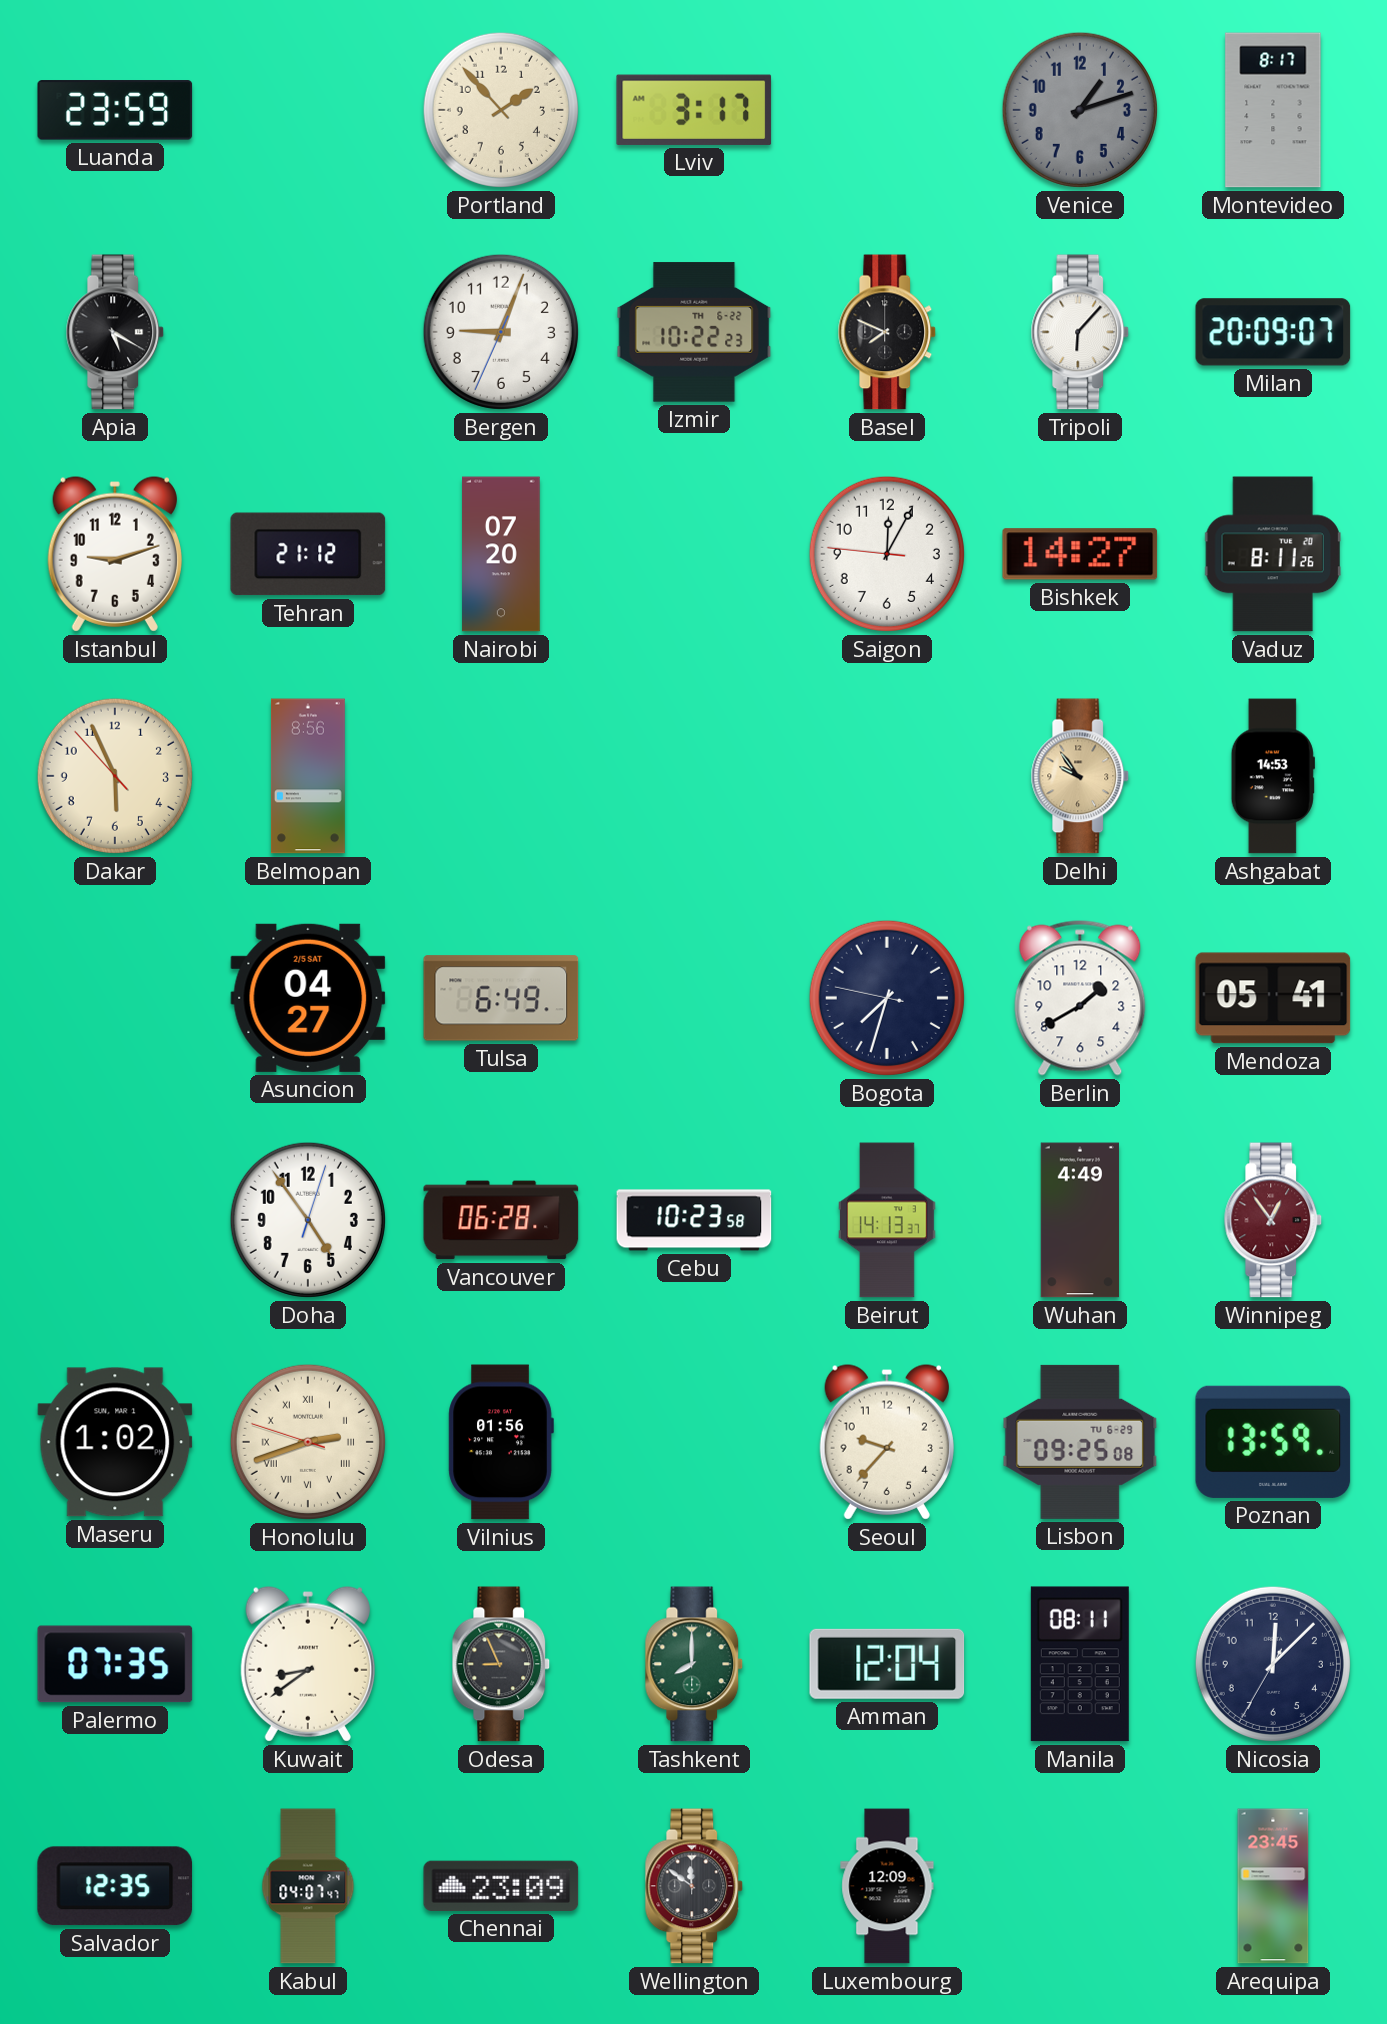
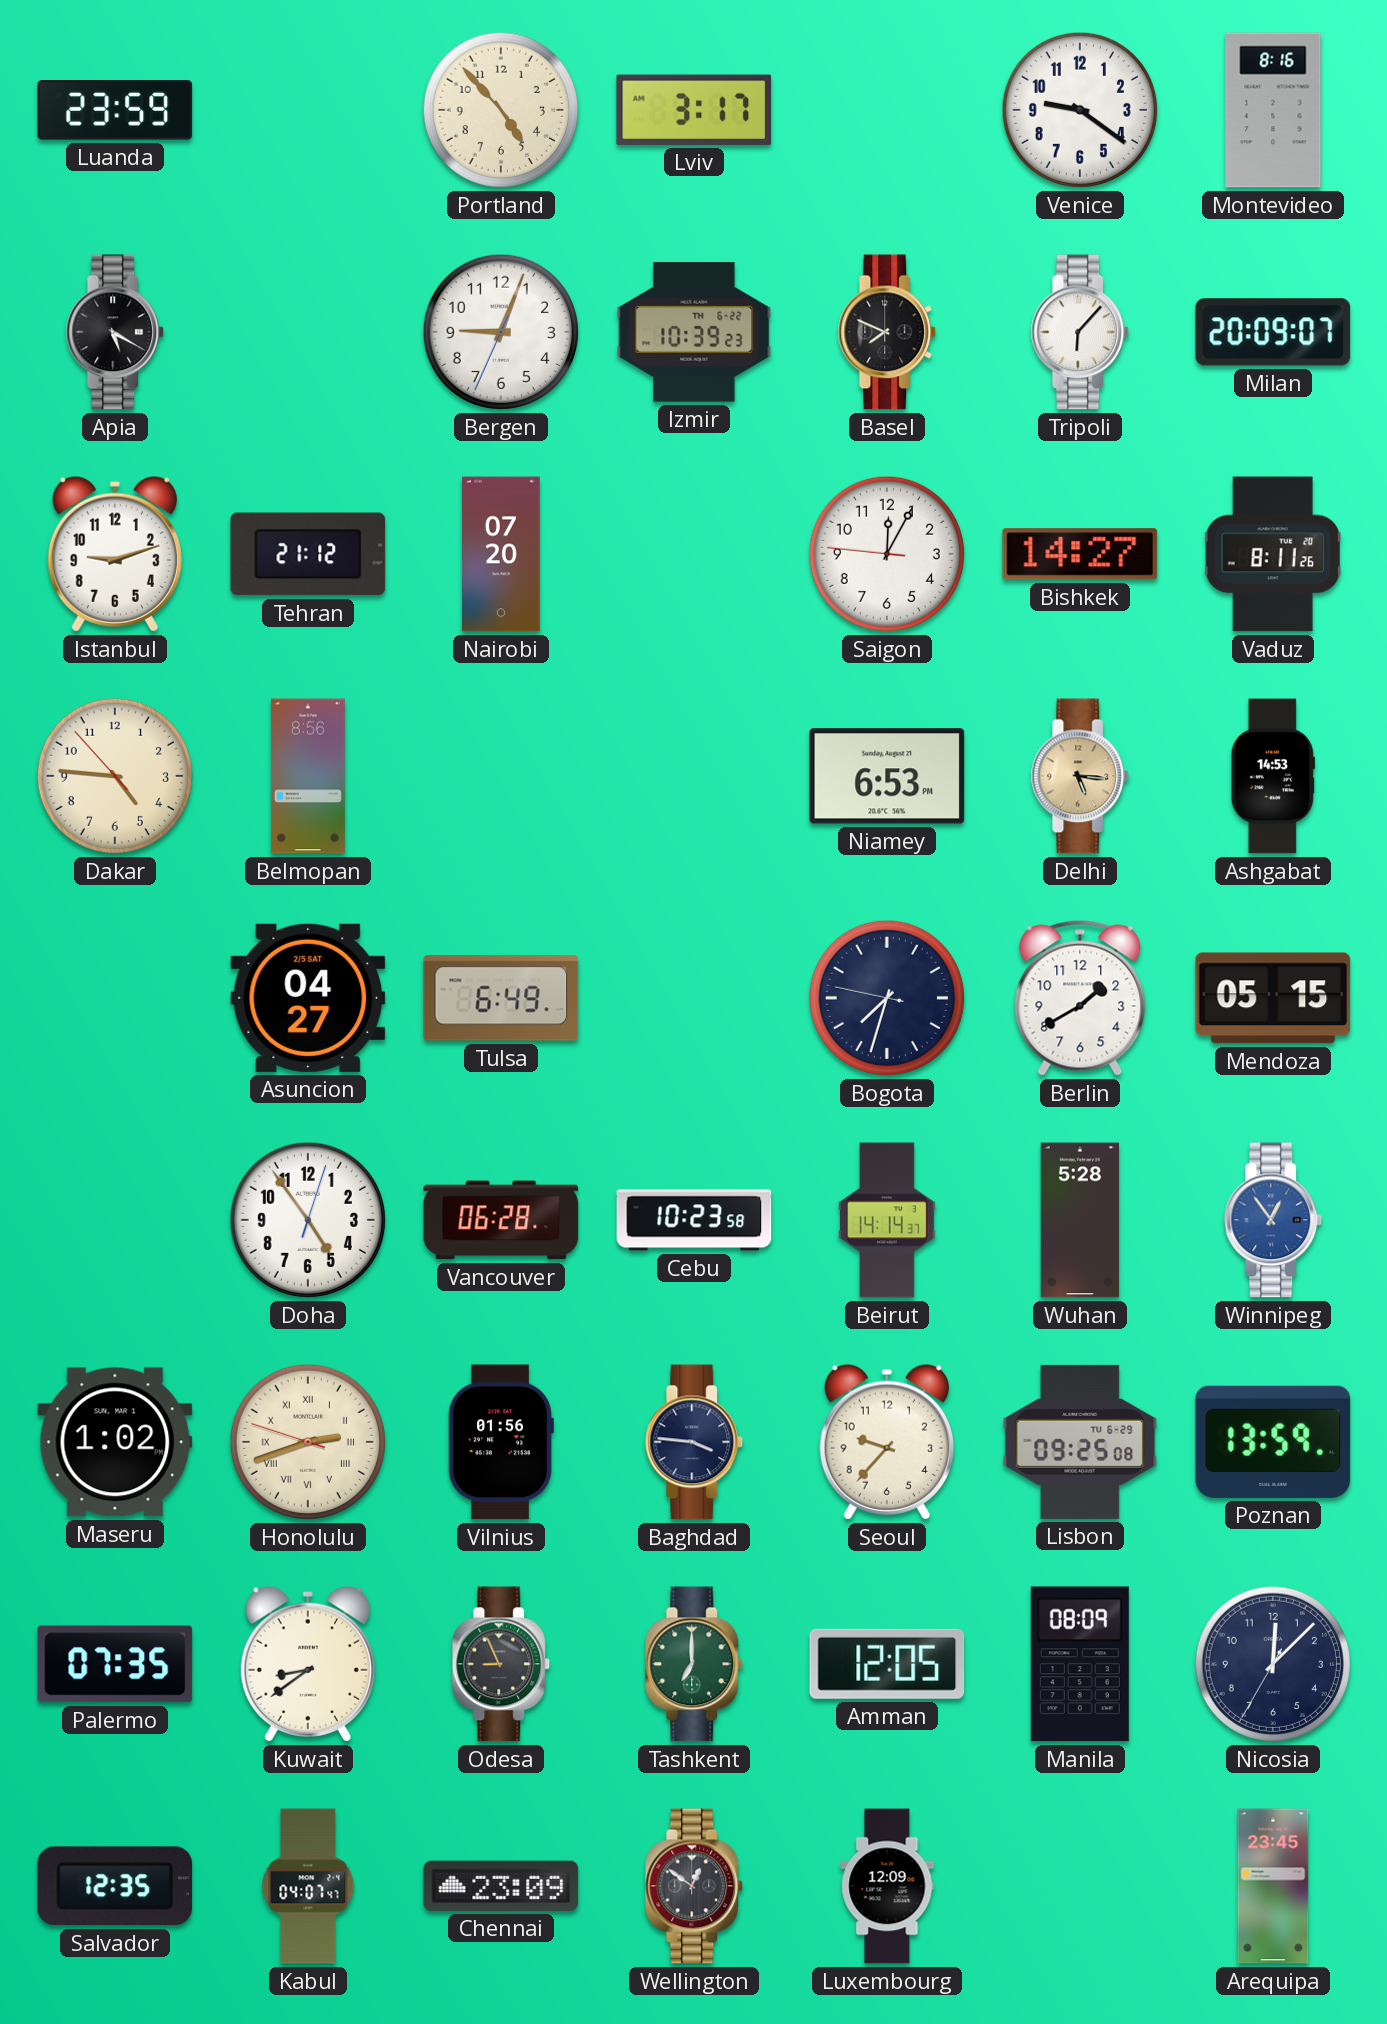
Portland: 1:53 -> 4:53
Venice: 1:12 -> 9:21
Venice dial: grey -> white
Montevideo: 8:17 -> 8:16
Izmir: 10:22 -> 10:39
Dakar: 5:55 -> 4:45
Niamey: none -> 6:53
Delhi: 9:54 -> 5:16
Mendoza: 05:41 -> 05:15
Beirut: 14:13 -> 14:14
Wuhan: 4:49 -> 5:28
Winnipeg dial: burgundy -> blue
Baghdad: none -> 3:46
Tashkent: 8:00 -> 7:00
Amman: 12:04 -> 12:05
Manila: 08:11 -> 08:09
Wellington: 11:51 -> 12:51
